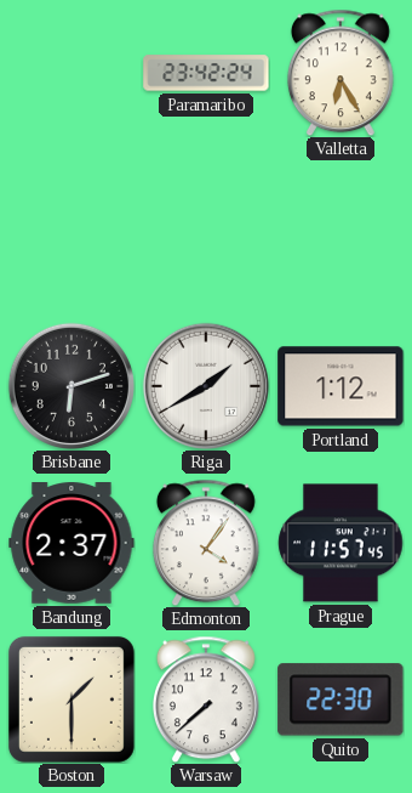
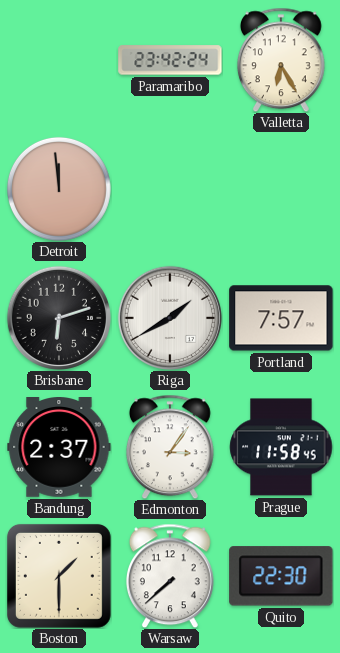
Detroit: none -> 11:59
Portland: 1:12 -> 7:57
Edmonton: 4:06 -> 3:06
Prague: 11:57 -> 11:58
